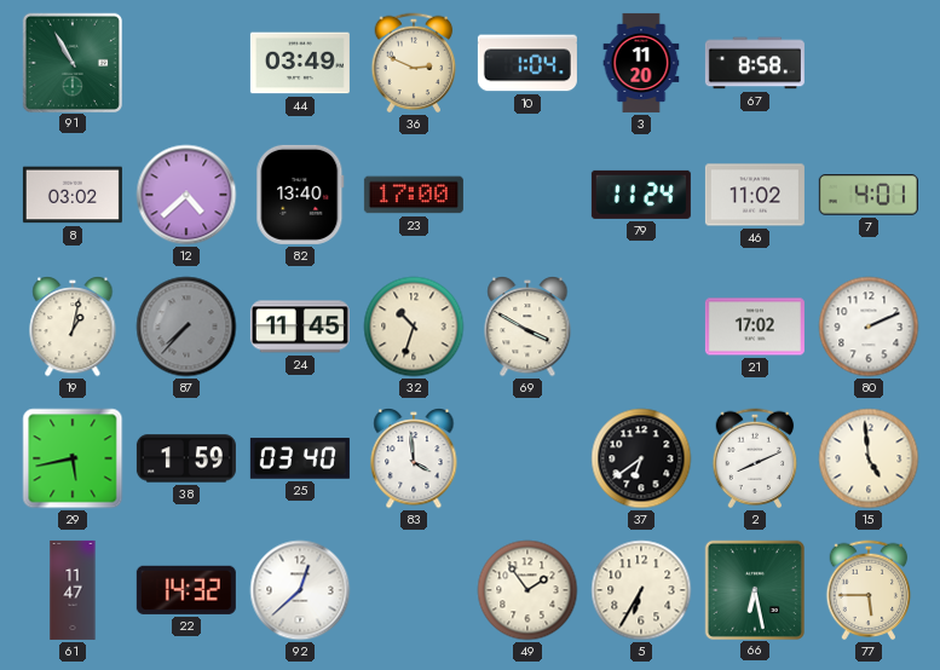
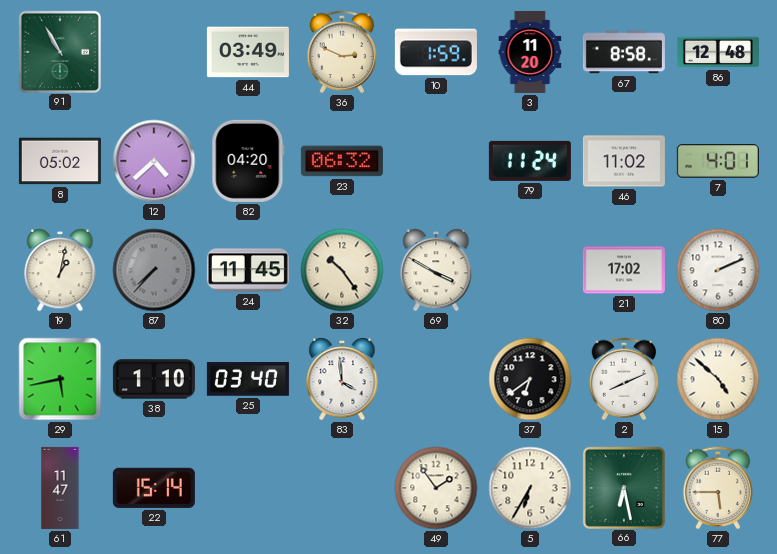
10: 1:04 -> 1:59
86: none -> 12:48
8: 03:02 -> 05:02
82: 13:40 -> 04:20
23: 17:00 -> 06:32
32: 10:33 -> 10:24
38: 1:59 -> 1:10
15: 4:59 -> 4:52
22: 14:32 -> 15:14
92: 12:38 -> none
